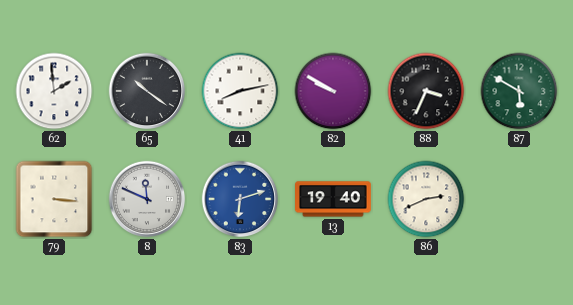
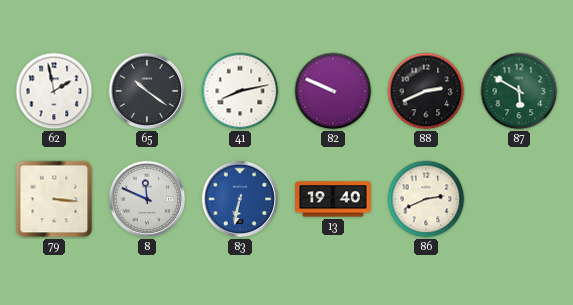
62: 1:59 -> 1:58
82: 9:50 -> 9:49
88: 3:34 -> 2:41
83: 6:12 -> 6:32
